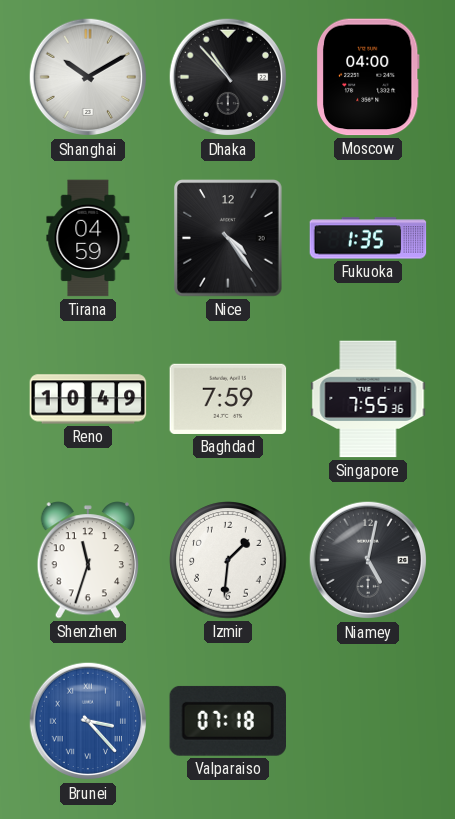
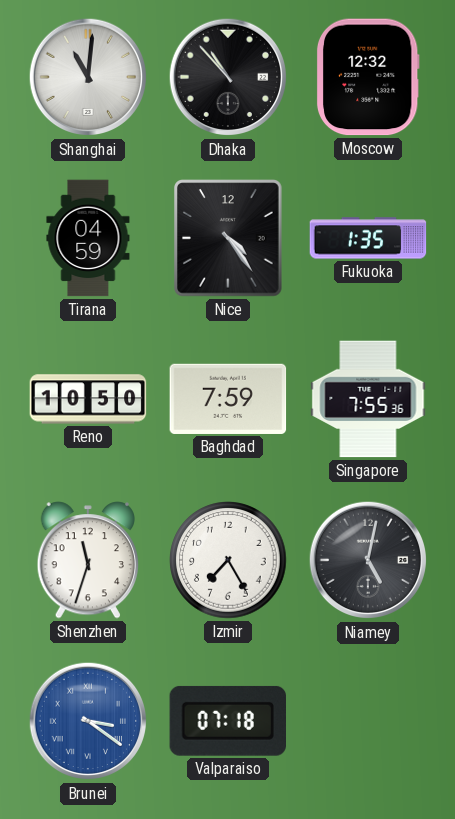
Shanghai: 10:10 -> 11:01
Moscow: 04:00 -> 12:32
Reno: 10:49 -> 10:50
Izmir: 1:31 -> 7:25
Brunei: 3:23 -> 3:21
